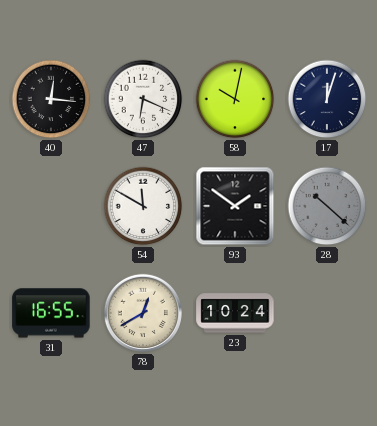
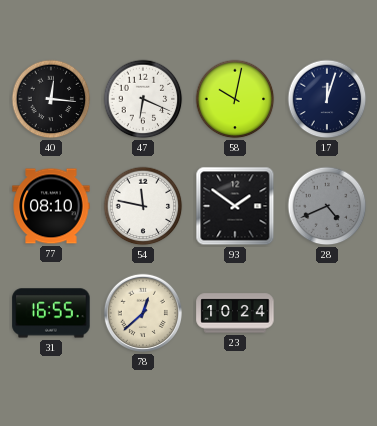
77: none -> 08:10
54: 11:50 -> 11:47
28: 10:22 -> 4:41
78: 12:40 -> 12:38
